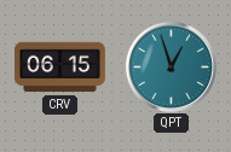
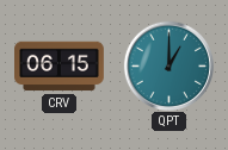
QPT: 12:57 -> 1:00
